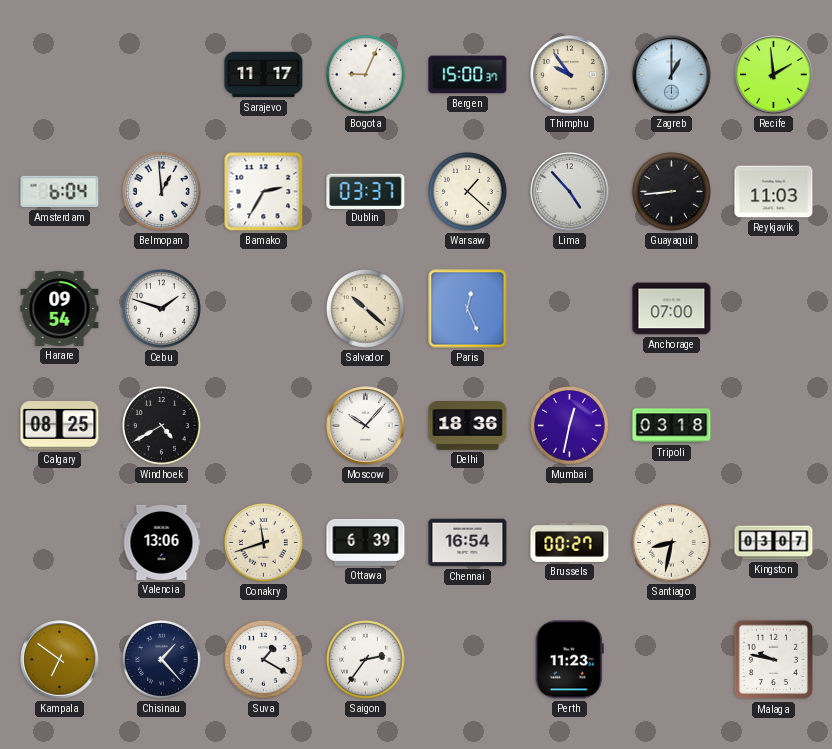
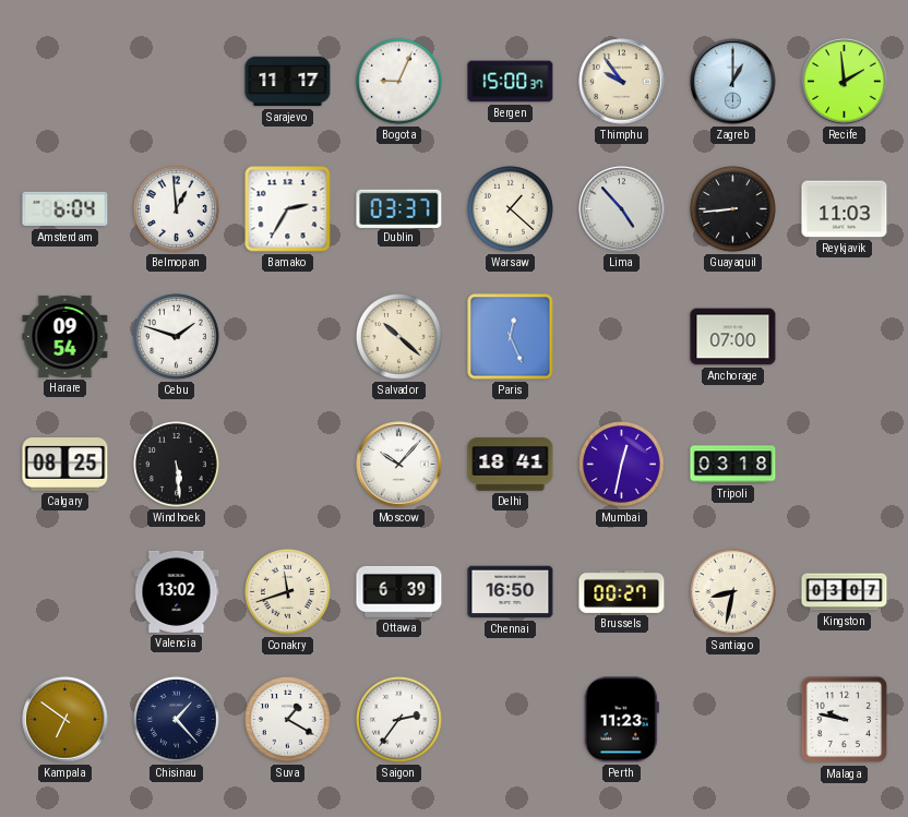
Windhoek: 4:40 -> 5:29
Delhi: 18:36 -> 18:41
Valencia: 13:06 -> 13:02
Chennai: 16:54 -> 16:50
